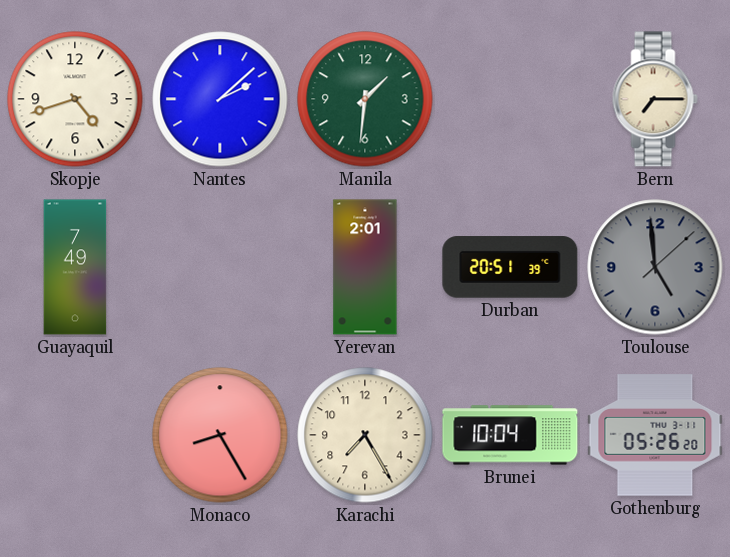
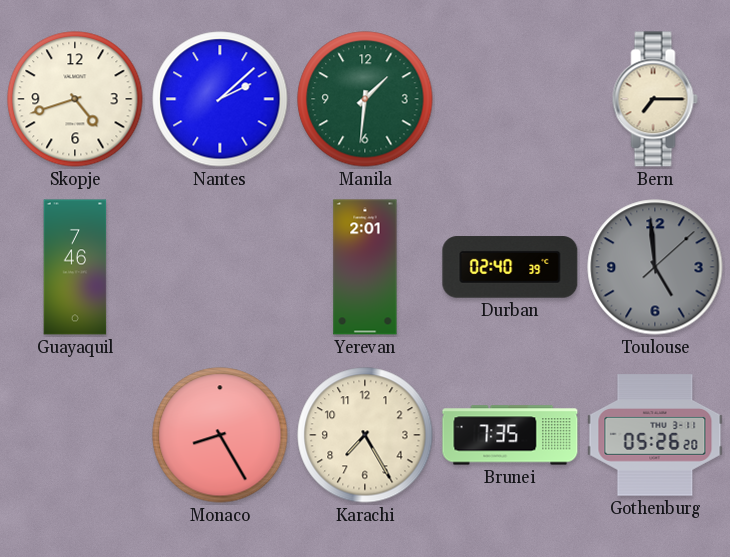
Guayaquil: 7:49 -> 7:46
Durban: 20:51 -> 02:40
Brunei: 10:04 -> 7:35
